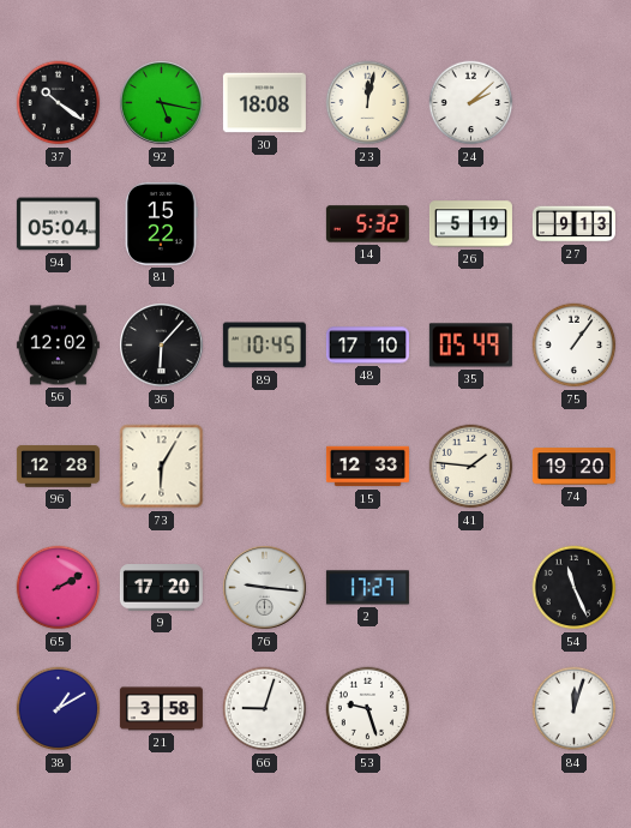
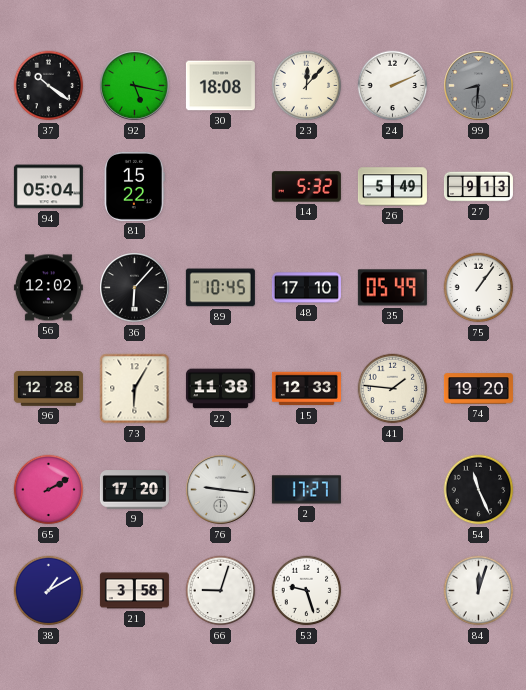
23: 12:02 -> 12:07
24: 2:08 -> 2:11
99: none -> 8:31
26: 5:19 -> 5:49
22: none -> 11:38
